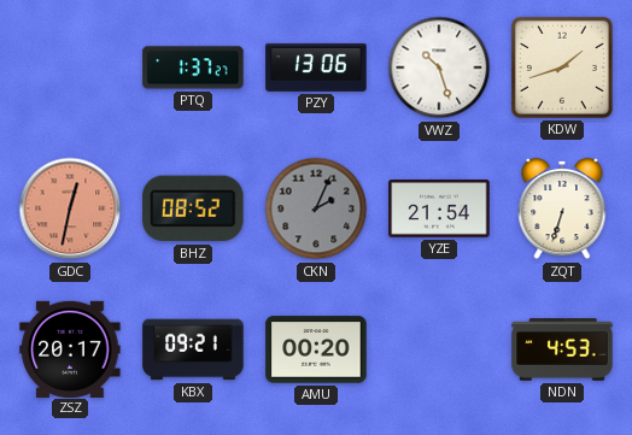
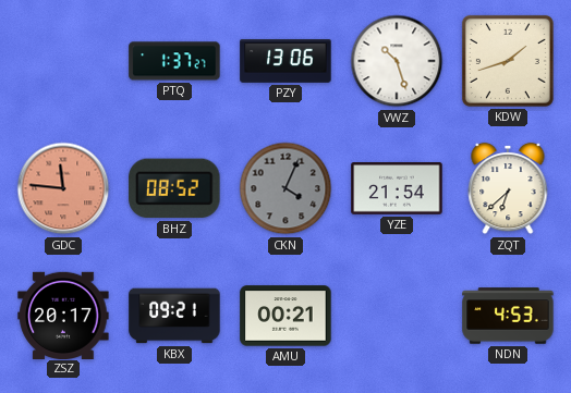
GDC: 12:32 -> 11:46
CKN: 2:04 -> 4:04
ZQT: 6:33 -> 6:38
AMU: 00:20 -> 00:21
